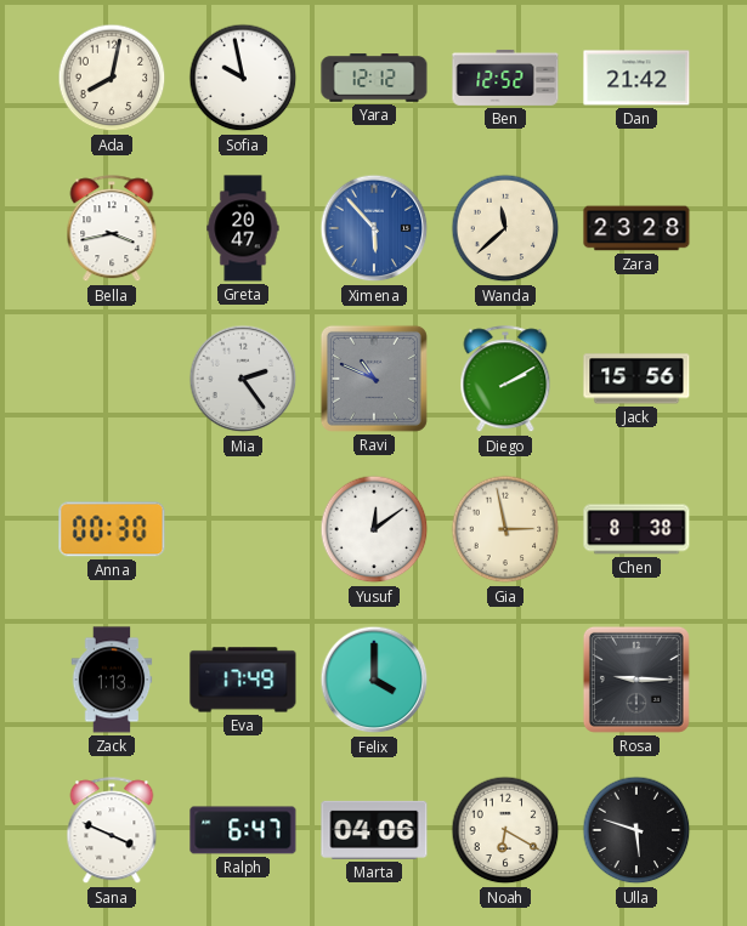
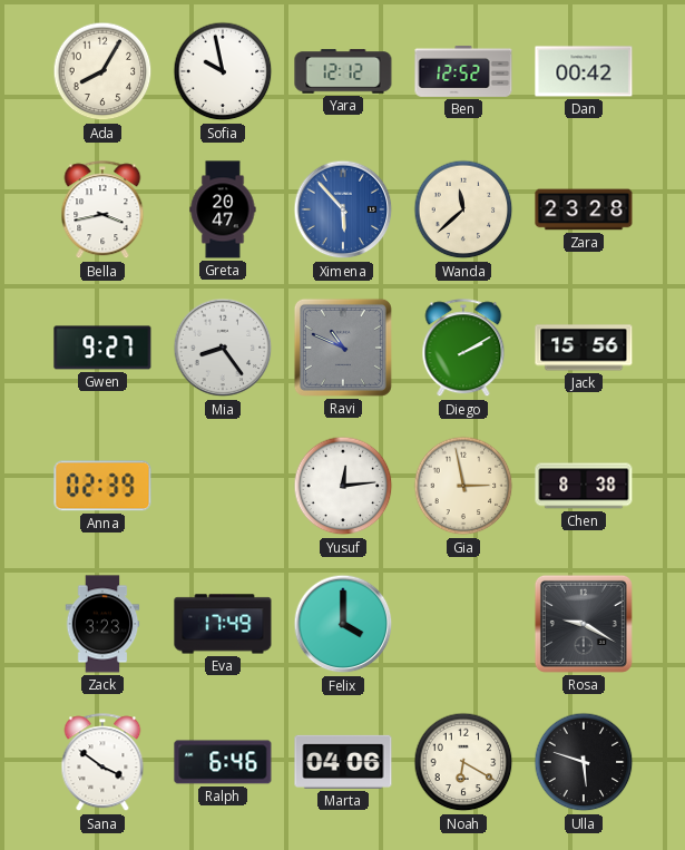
Ada: 8:02 -> 8:05
Dan: 21:42 -> 00:42
Gwen: none -> 9:27
Mia: 2:24 -> 8:24
Anna: 00:30 -> 02:39
Yusuf: 12:09 -> 12:14
Zack: 1:13 -> 3:23
Rosa: 9:15 -> 9:20
Sana: 3:49 -> 3:51
Ralph: 6:47 -> 6:46
